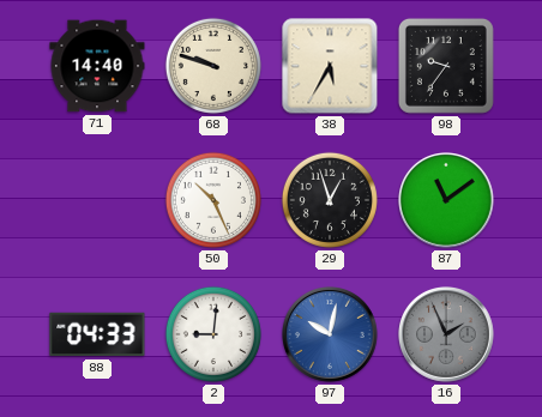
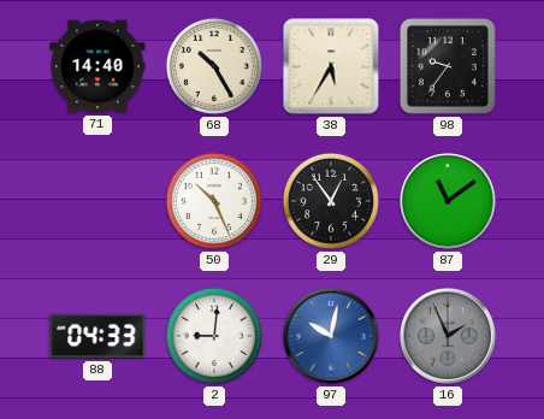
68: 9:48 -> 10:25
29: 12:57 -> 12:54
